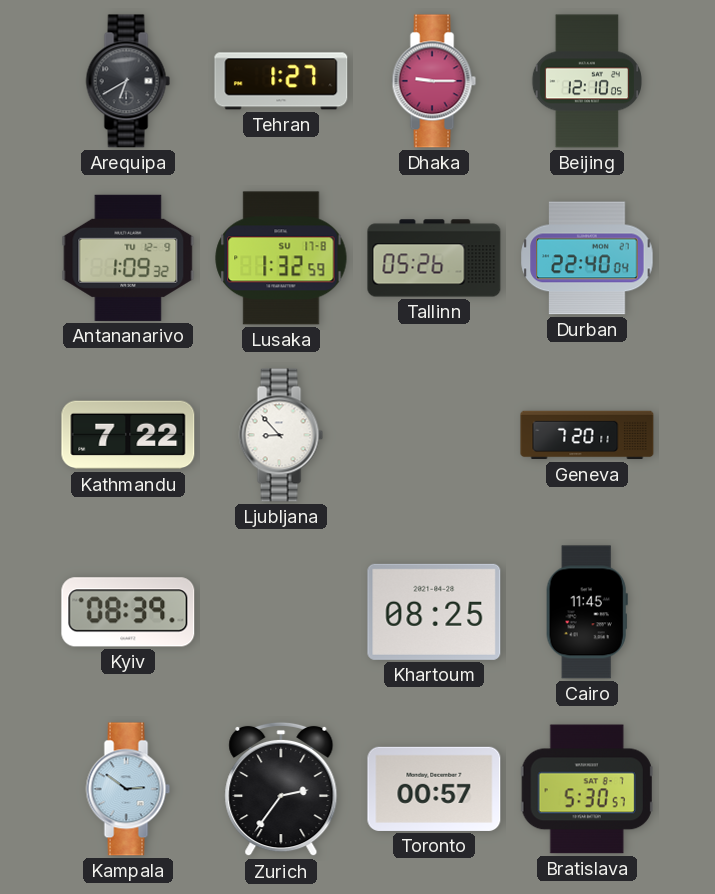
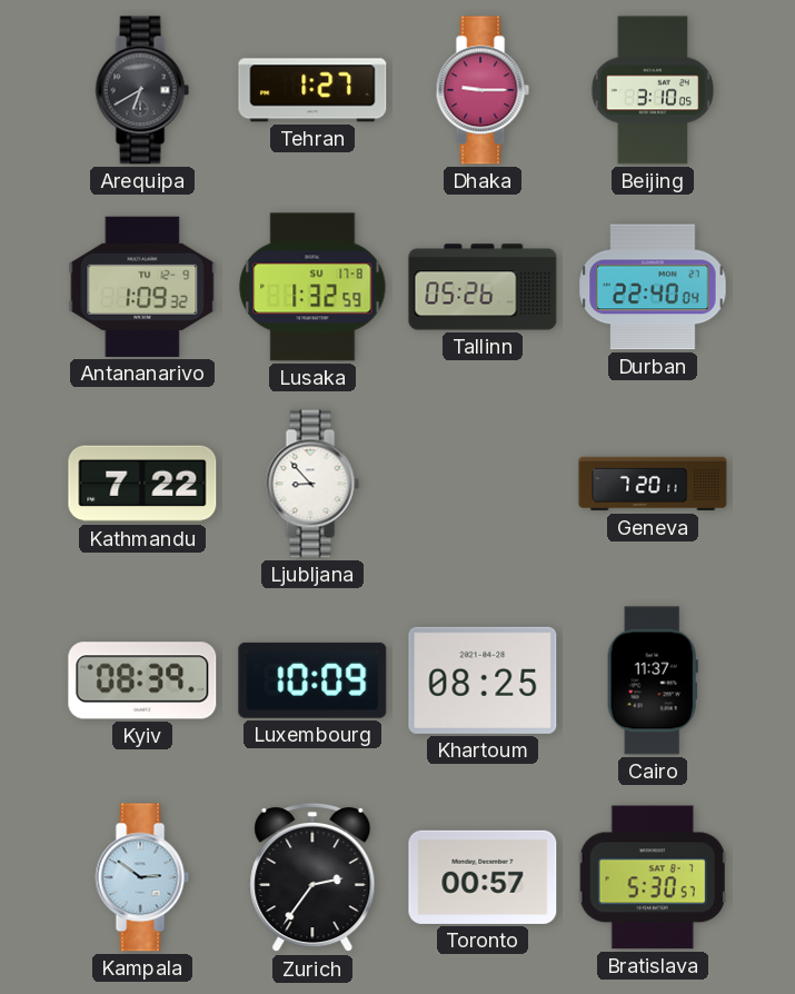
Beijing: 12:10 -> 3:10
Luxembourg: none -> 10:09
Cairo: 11:45 -> 11:37
